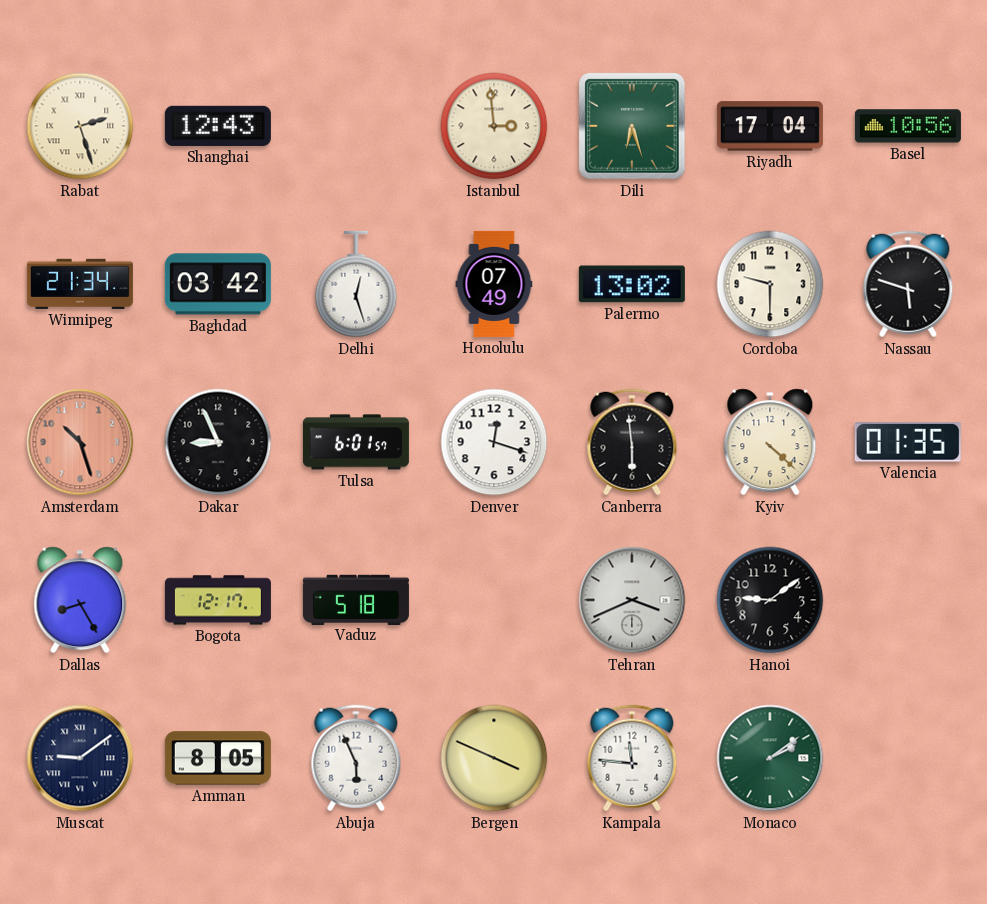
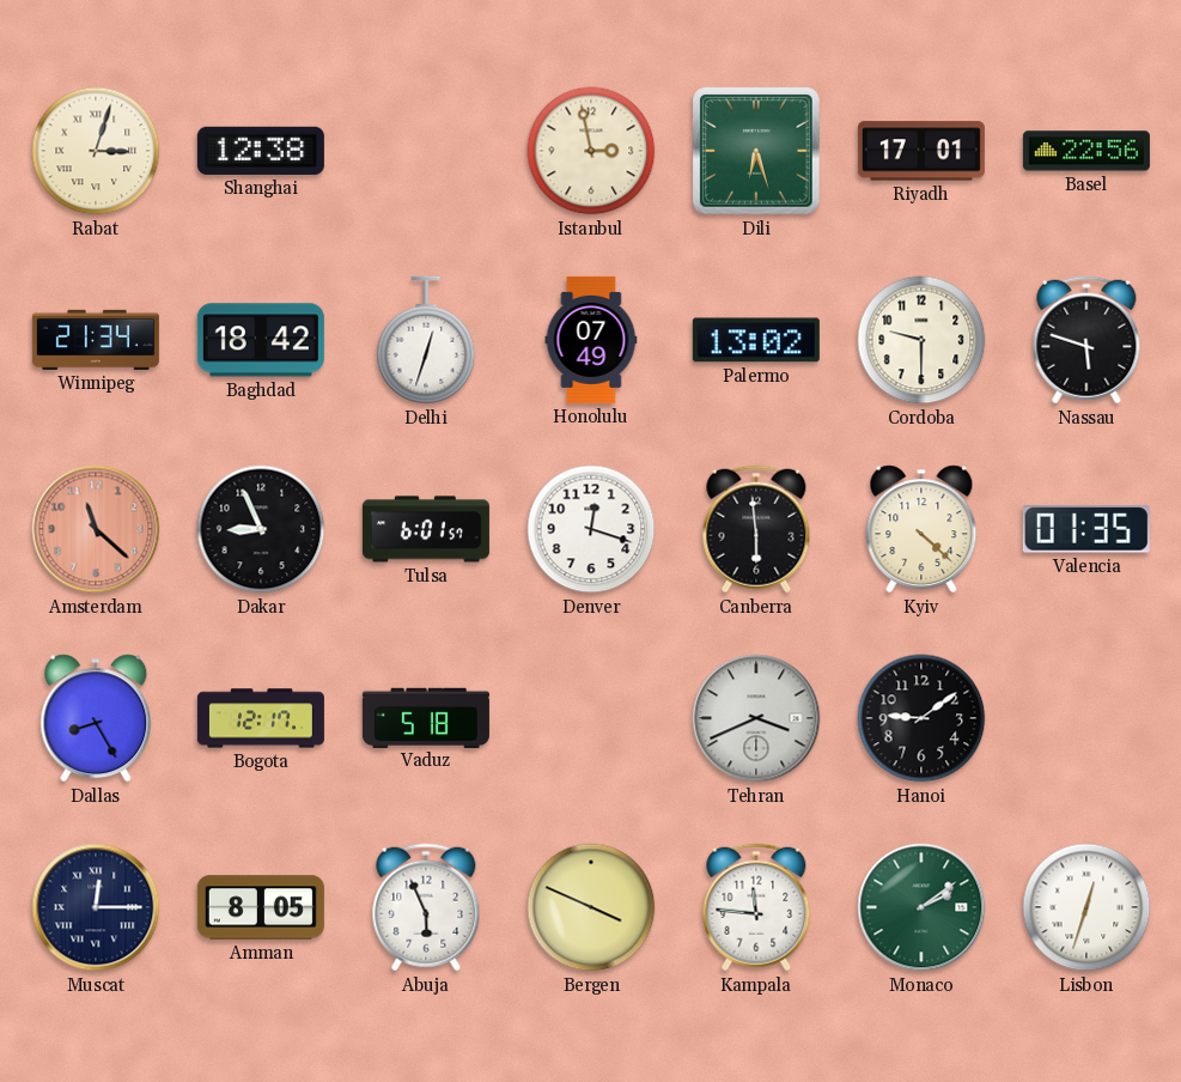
Rabat: 2:27 -> 3:03
Shanghai: 12:43 -> 12:38
Istanbul: 2:59 -> 2:58
Riyadh: 17:04 -> 17:01
Basel: 10:56 -> 22:56
Baghdad: 03:42 -> 18:42
Delhi: 12:27 -> 12:33
Amsterdam: 10:27 -> 11:22
Muscat: 9:09 -> 12:15
Lisbon: none -> 12:33
